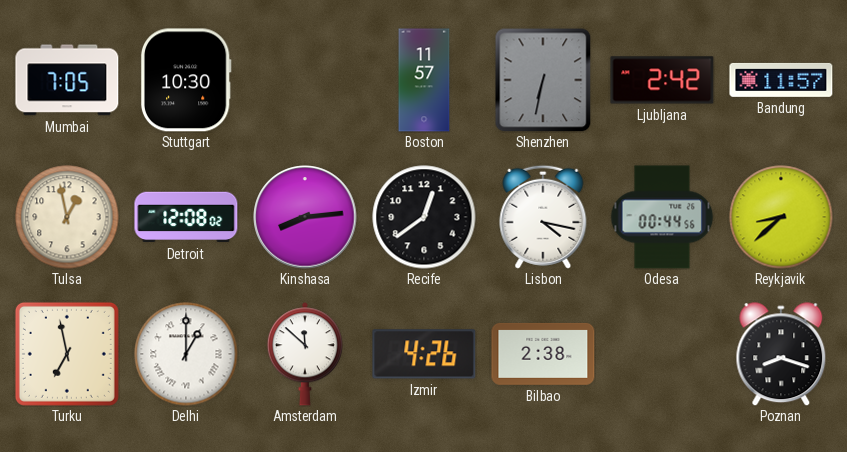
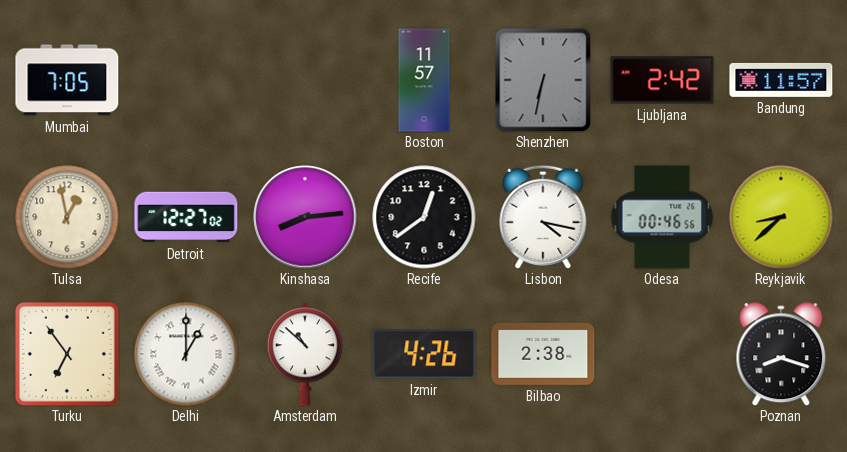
Stuttgart: 10:30 -> none
Detroit: 12:08 -> 12:27
Odesa: 00:44 -> 00:46
Turku: 6:58 -> 6:54
Amsterdam: 11:52 -> 10:52
